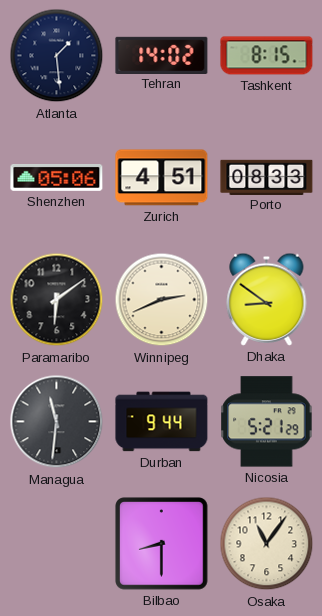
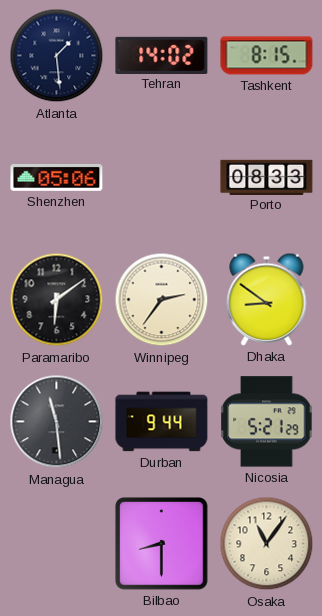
Zurich: 4:51 -> none
Winnipeg: 2:41 -> 2:36
Managua: 11:31 -> 11:29
